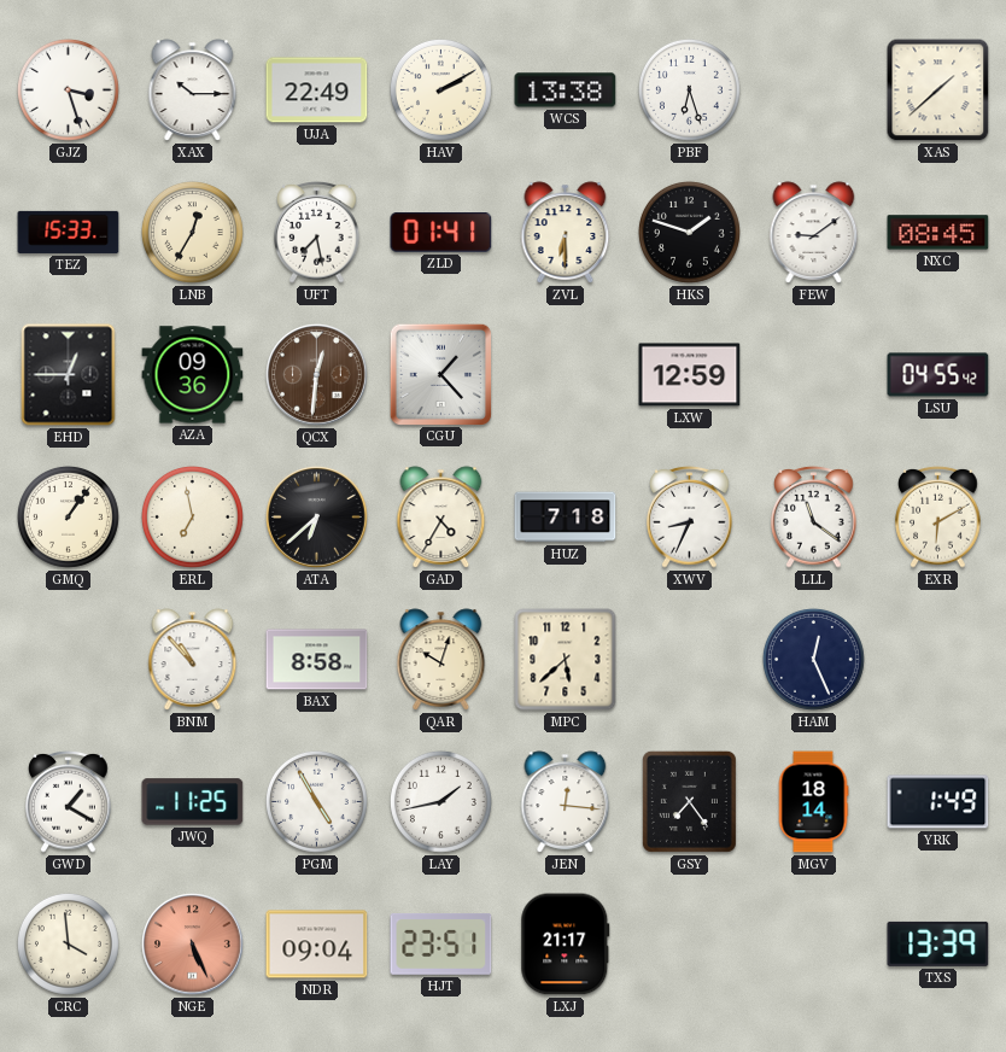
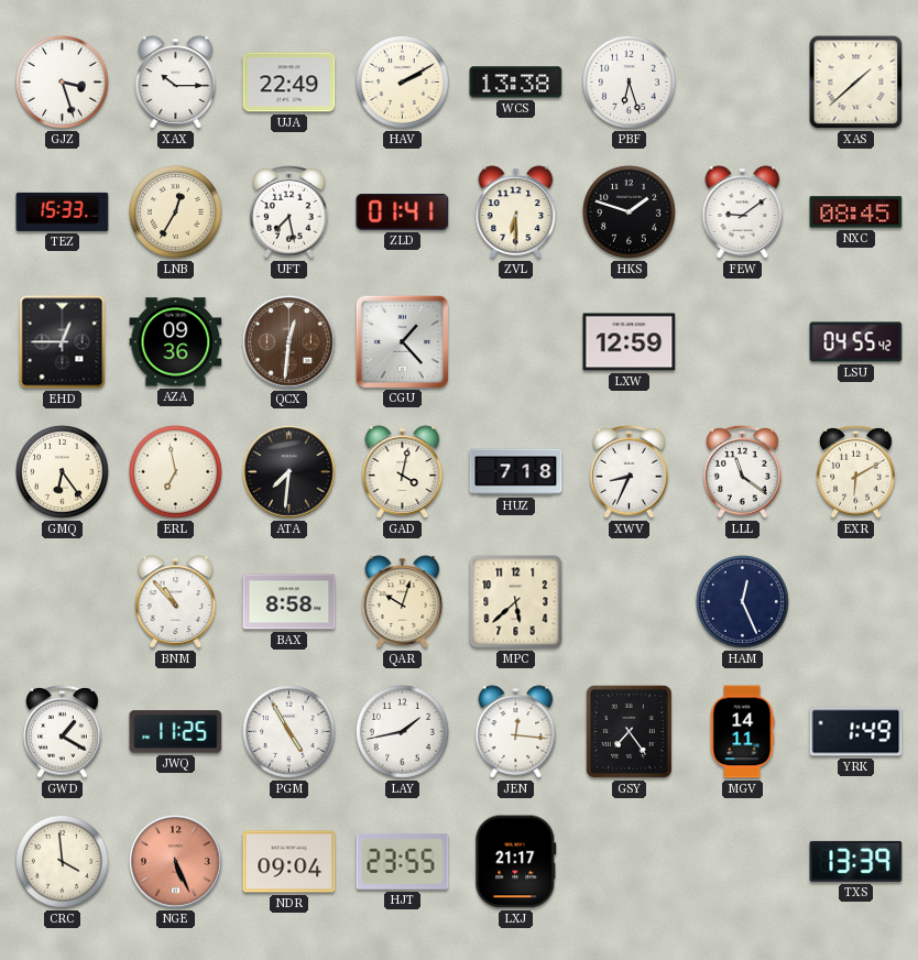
GMQ: 1:06 -> 6:24
ATA: 6:38 -> 7:31
GAD: 4:35 -> 4:02
MGV: 18:14 -> 14:11
HJT: 23:51 -> 23:55
